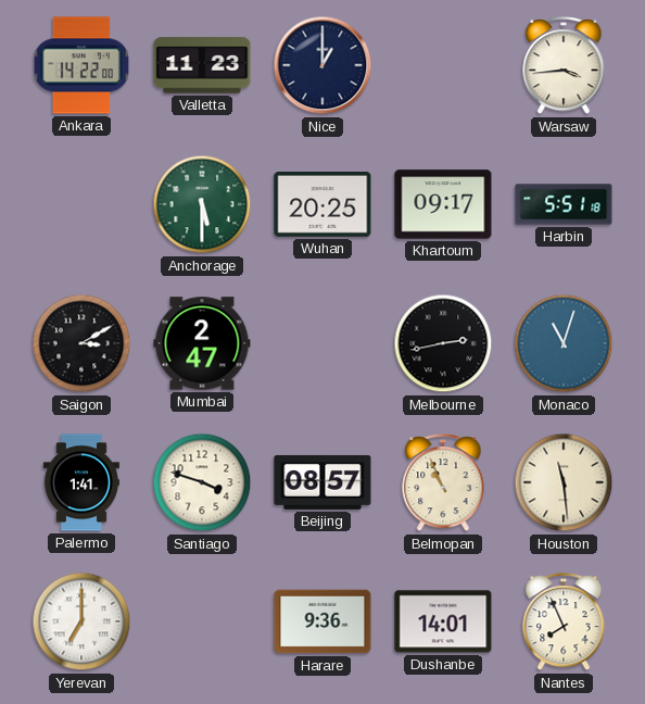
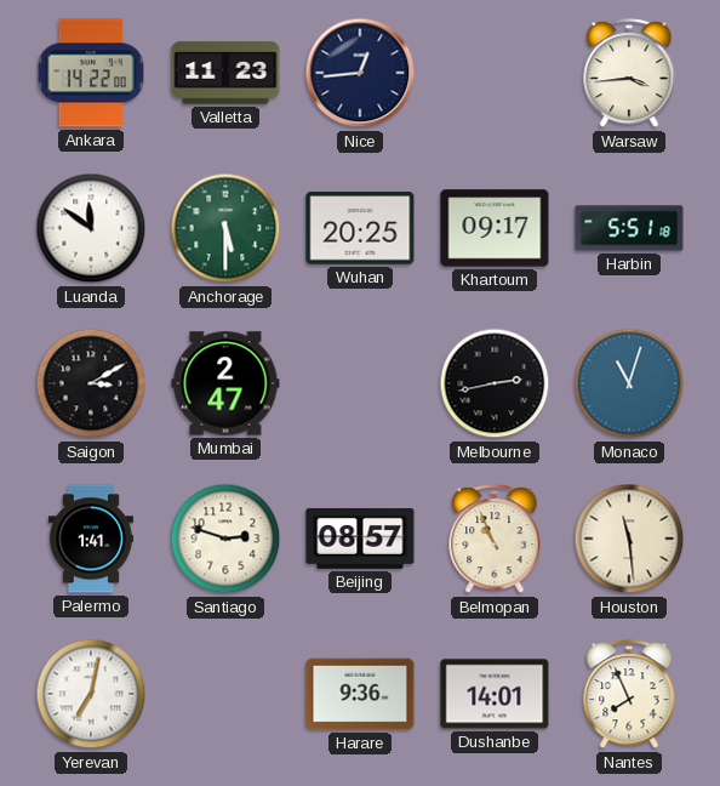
Nice: 1:00 -> 12:44
Luanda: none -> 11:51
Santiago: 3:48 -> 2:48
Yerevan: 7:00 -> 7:02
